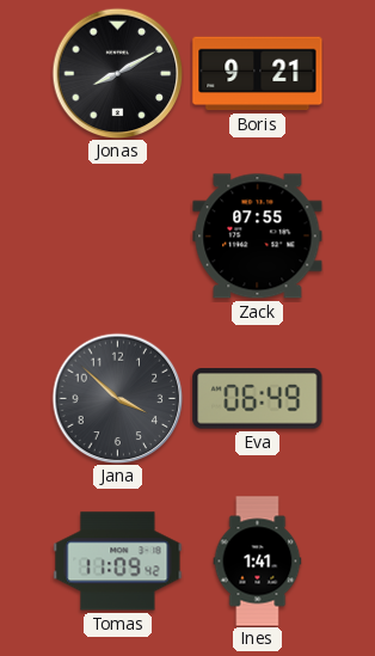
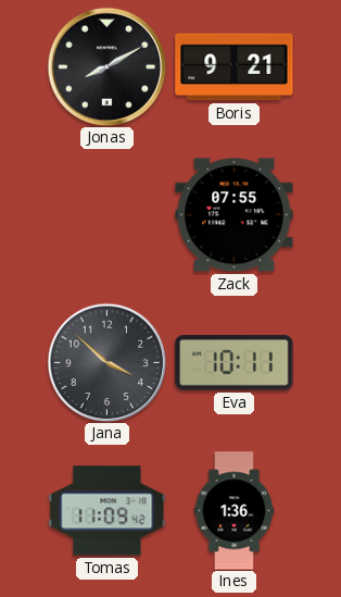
Eva: 06:49 -> 10:11
Ines: 1:41 -> 1:36
